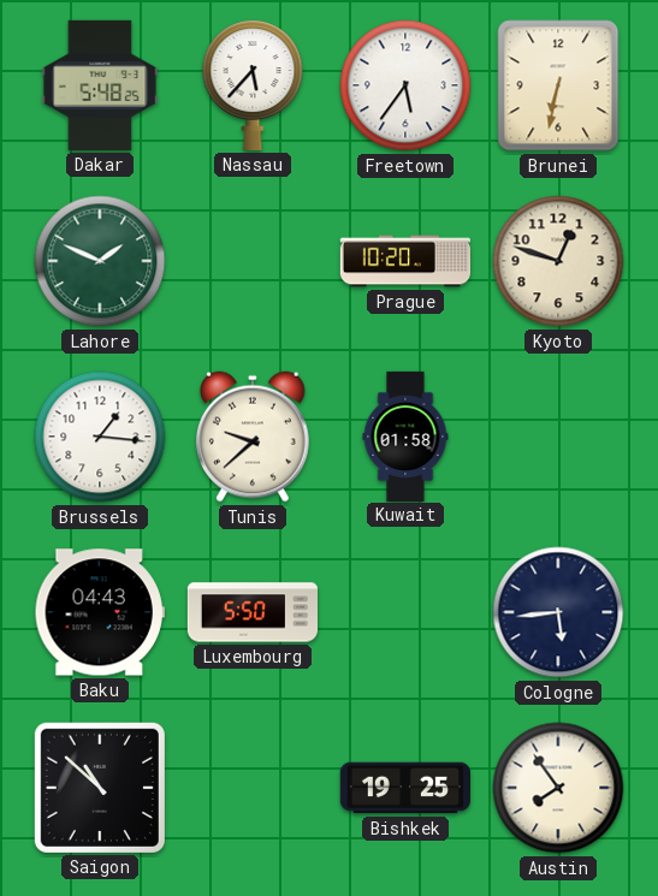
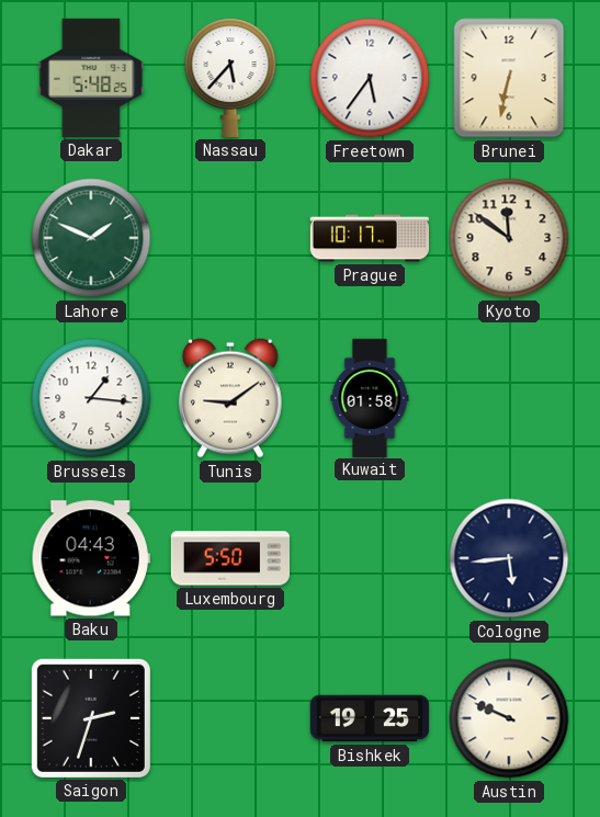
Prague: 10:20 -> 10:17
Kyoto: 12:48 -> 11:51
Tunis: 9:38 -> 9:09
Saigon: 10:52 -> 2:33
Austin: 7:54 -> 9:49
